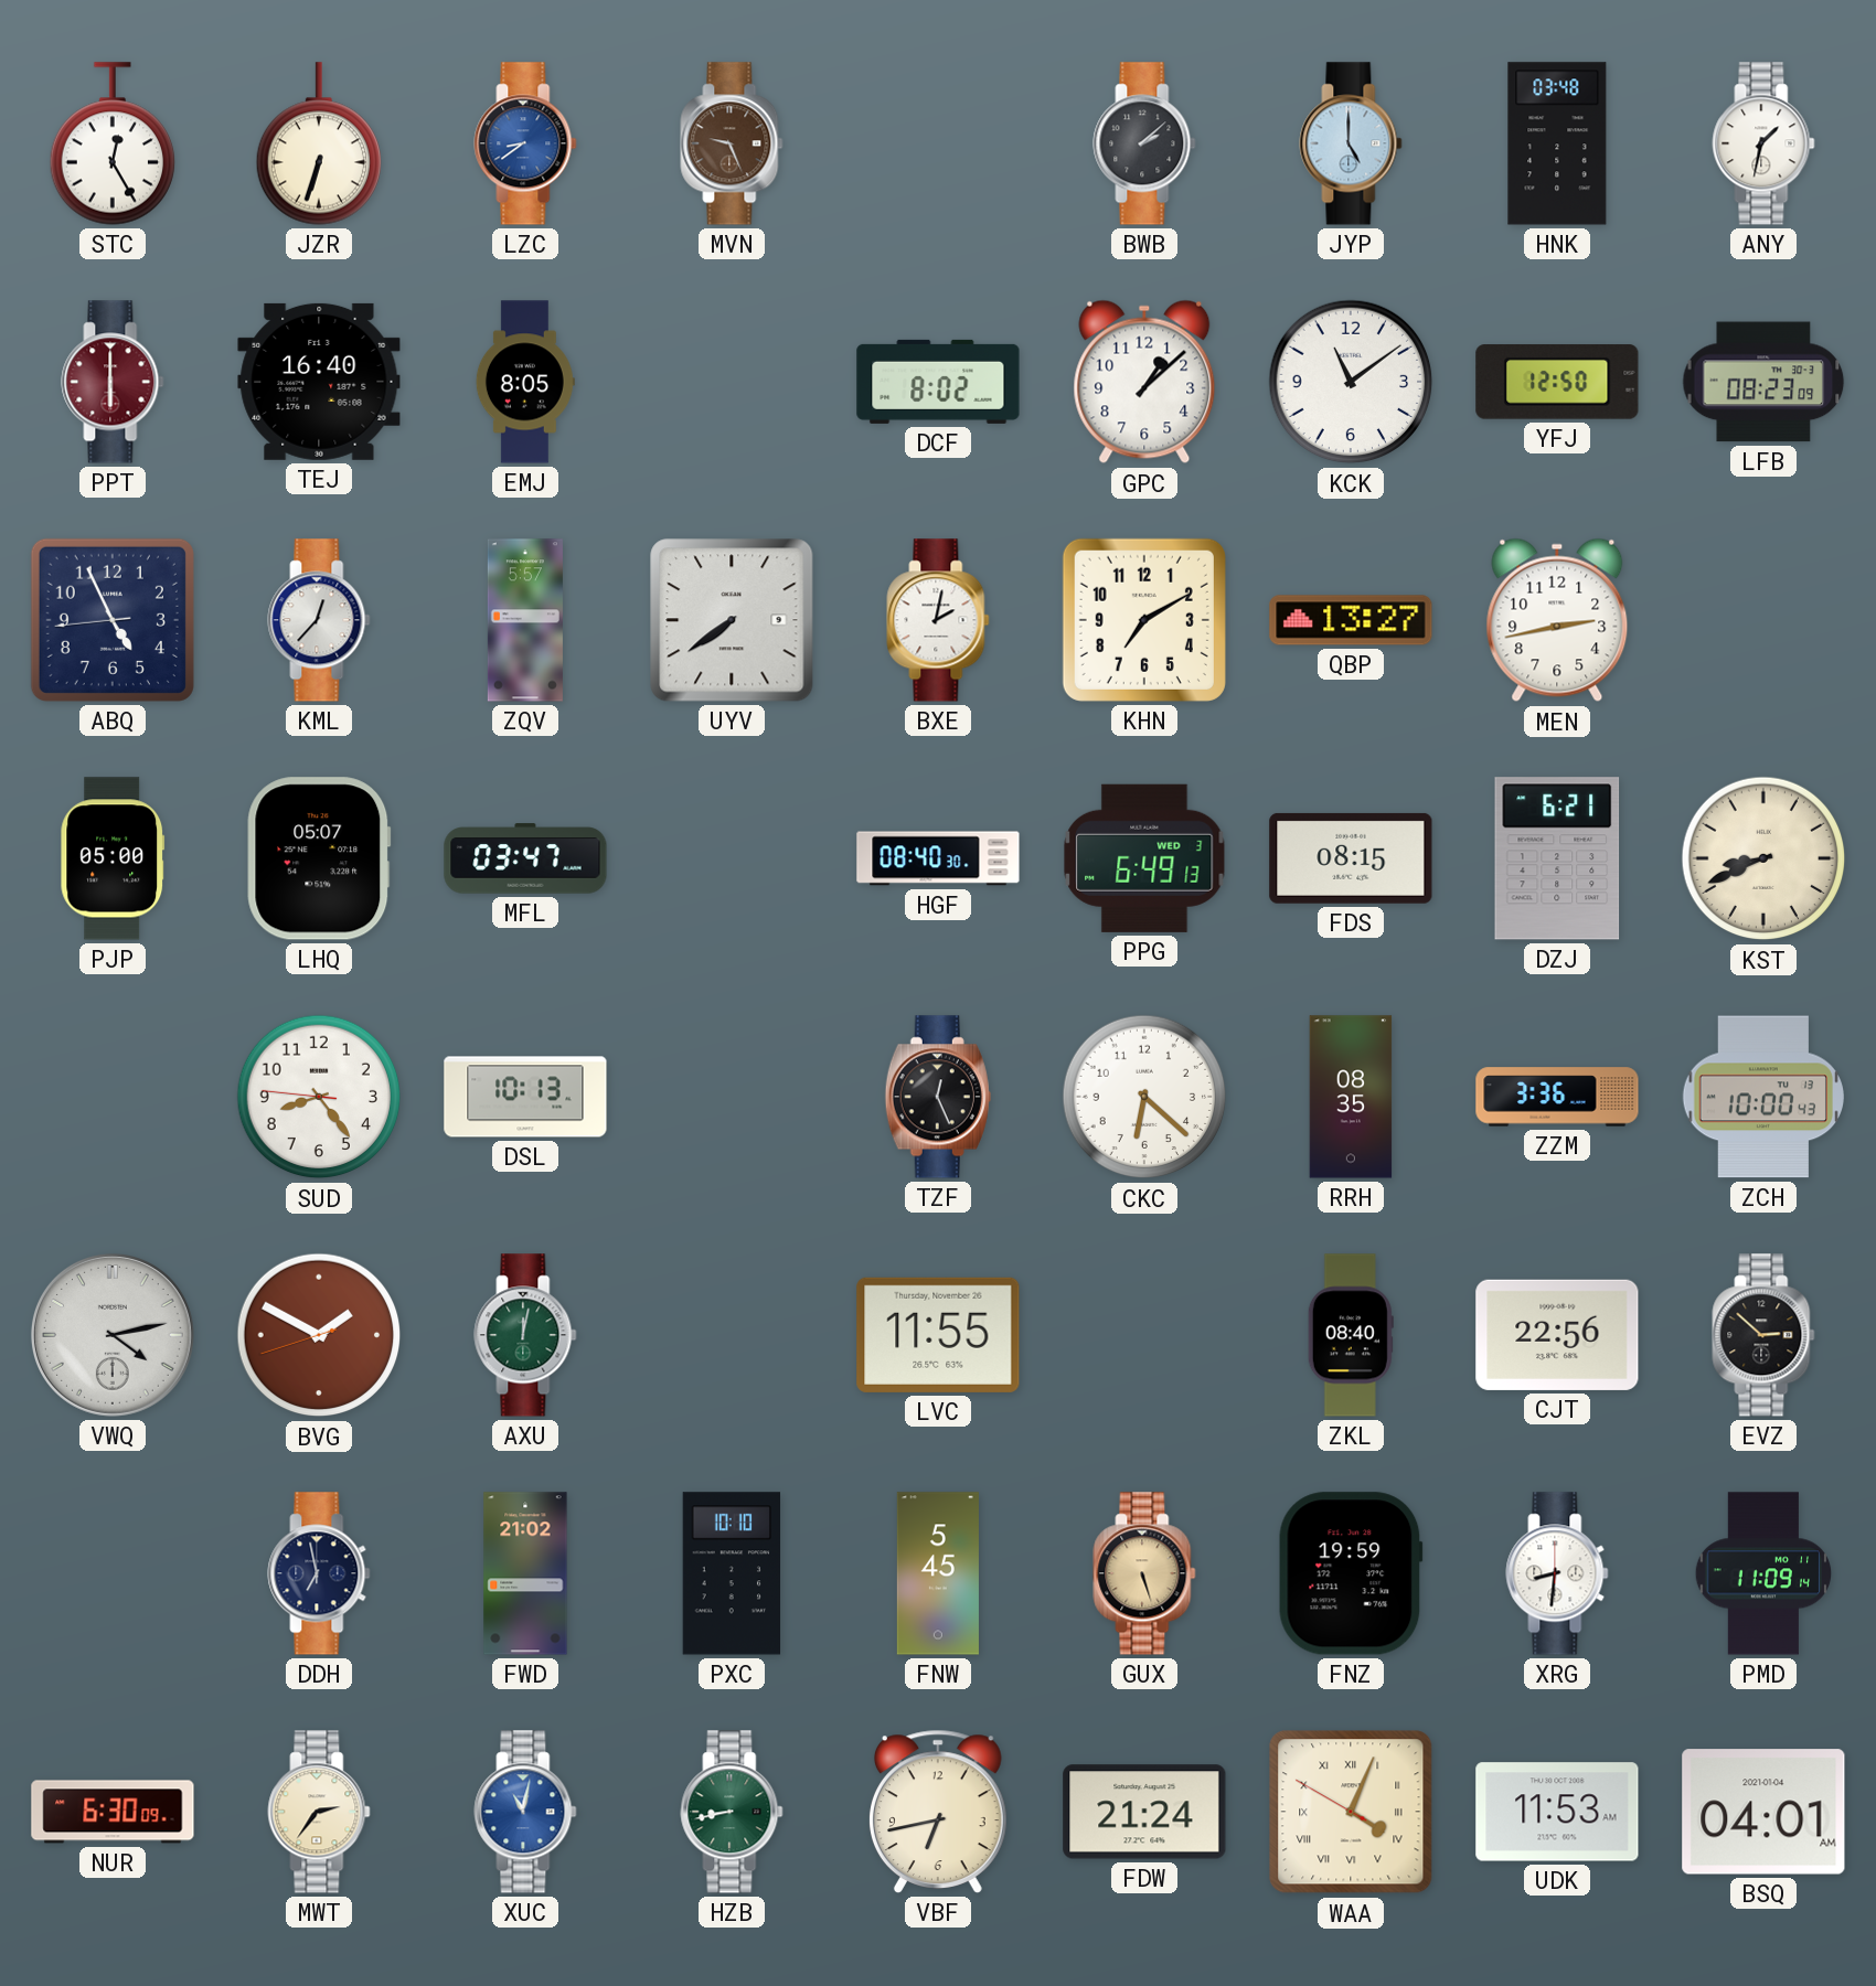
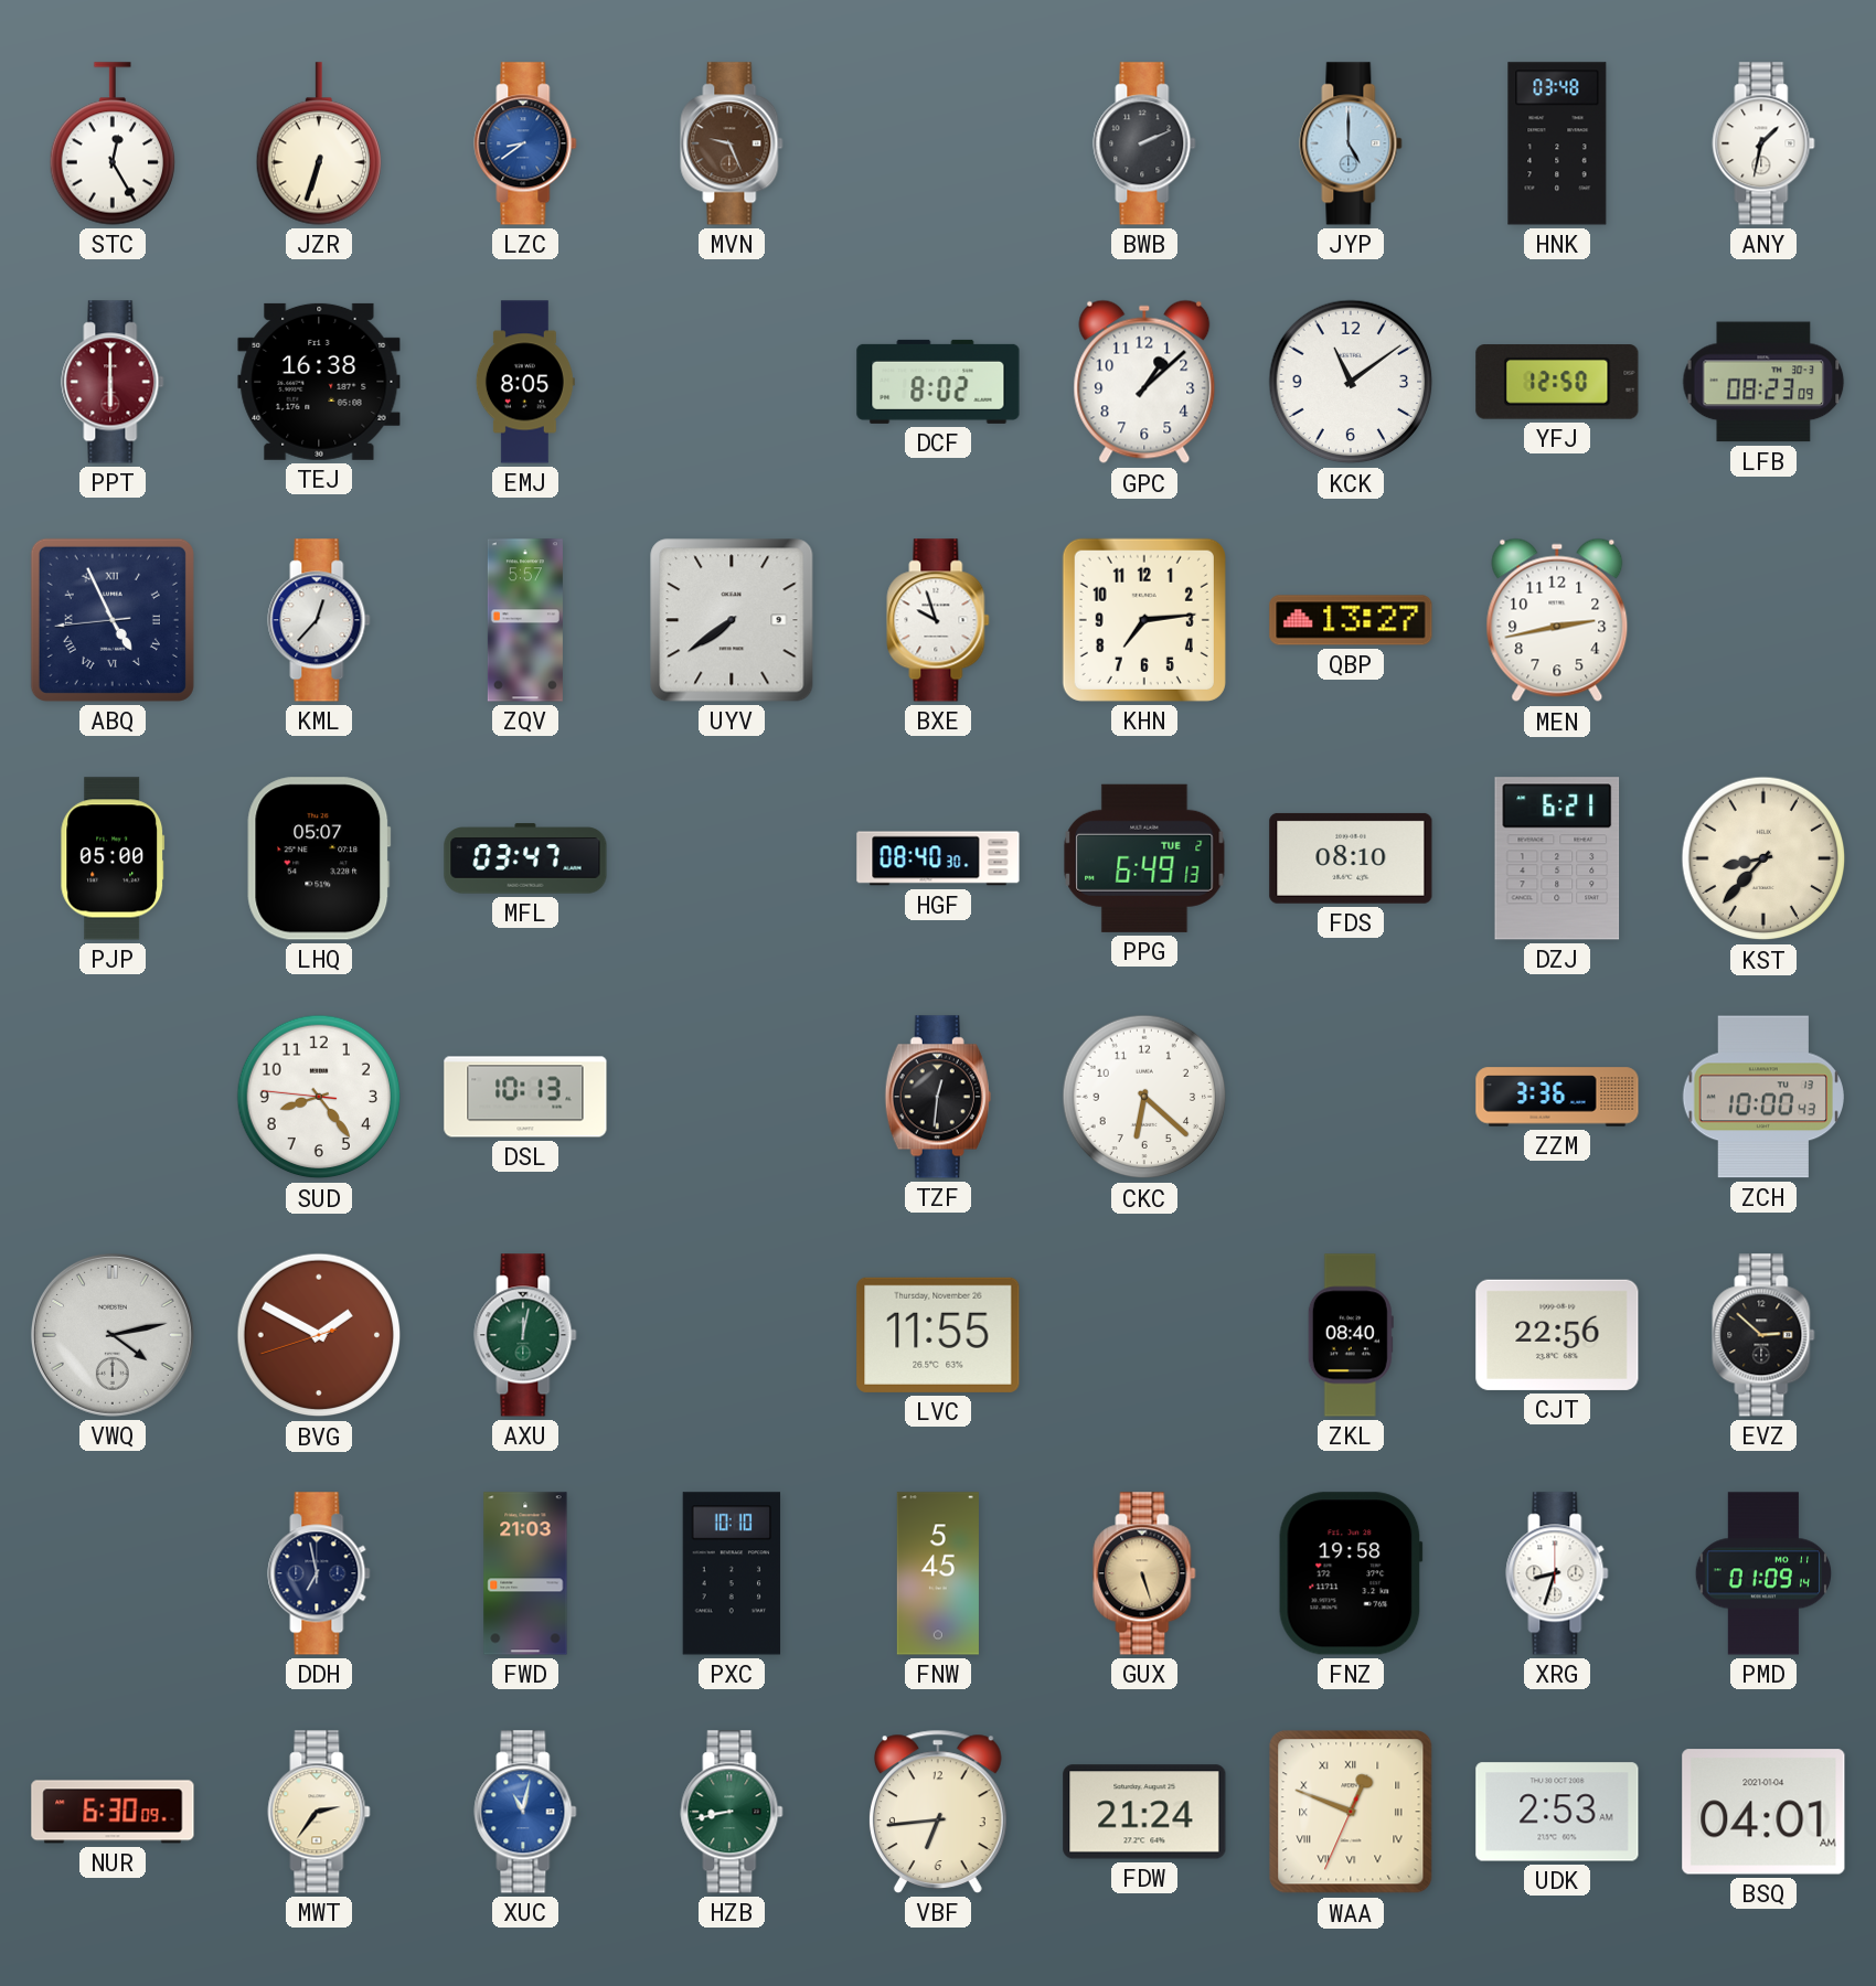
BWB: 2:08 -> 2:11
TEJ: 16:40 -> 16:38
ABQ numerals: Arabic -> Roman
BXE: 2:02 -> 9:57
KHN: 7:10 -> 7:14
PPG date: WED 3 -> TUE 2
FDS: 08:15 -> 08:10
KST: 8:41 -> 8:37
TZF: 12:26 -> 12:31
RRH: 08:35 -> none
FWD: 21:02 -> 21:03
FNZ: 19:59 -> 19:58
XRG: 8:31 -> 8:33
PMD: 11:09 -> 01:09
VBF: 6:43 -> 6:44
WAA: 4:03 -> 12:48
UDK: 11:53 -> 2:53
